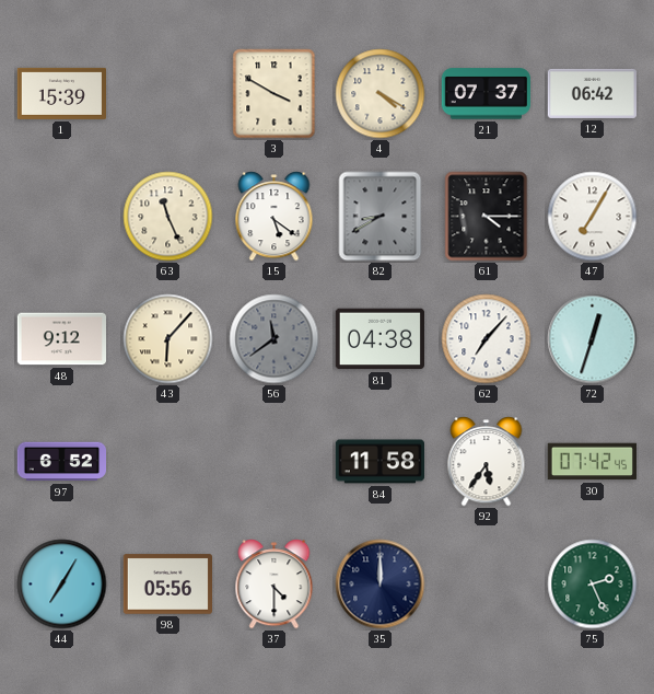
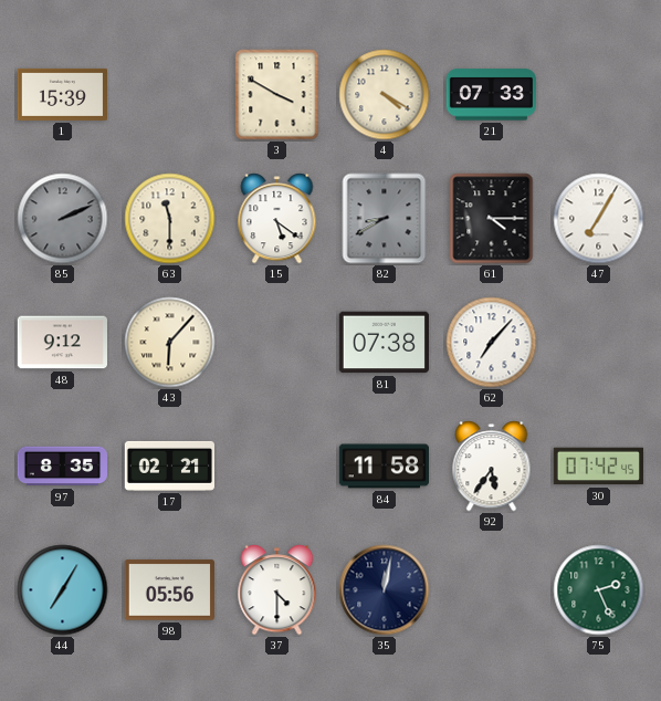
21: 07:37 -> 07:33
12: 06:42 -> none
85: none -> 2:11
63: 11:26 -> 11:30
56: 11:39 -> none
81: 04:38 -> 07:38
72: 12:33 -> none
97: 6:52 -> 8:35
17: none -> 02:21
35: 12:00 -> 12:02
